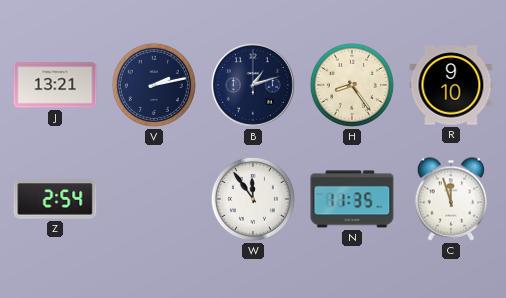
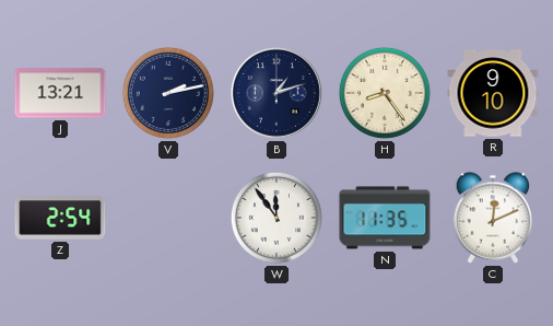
C: 11:57 -> 12:11
